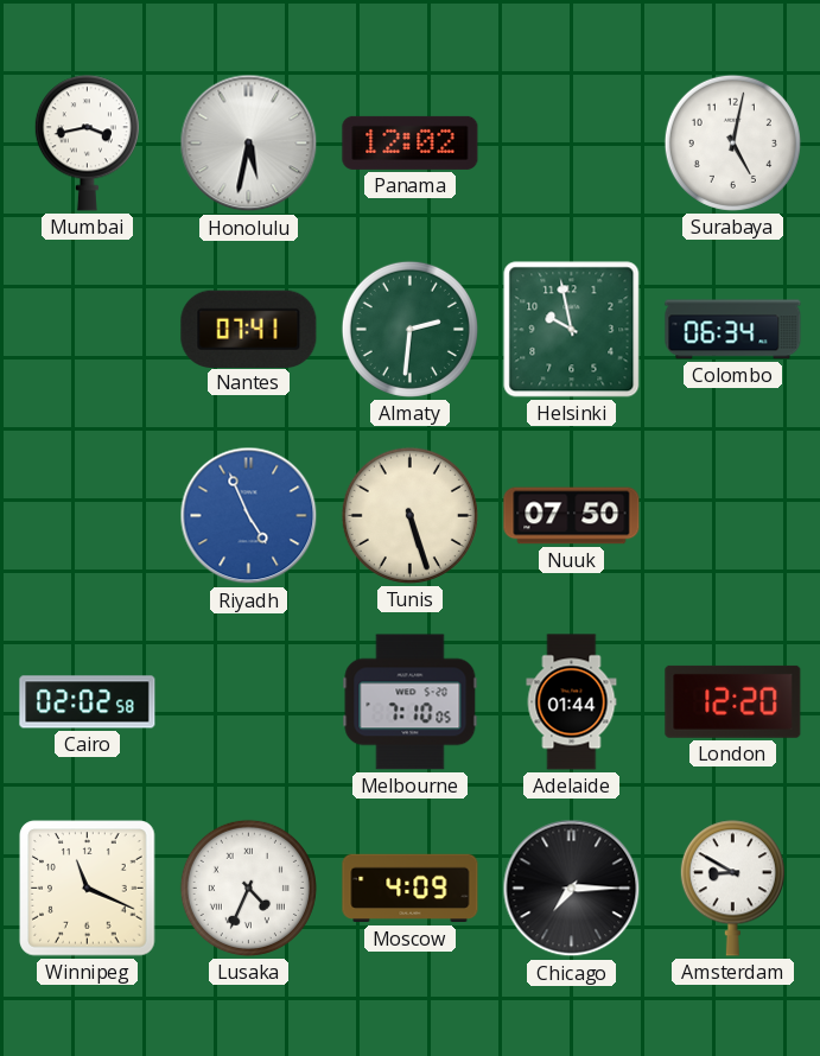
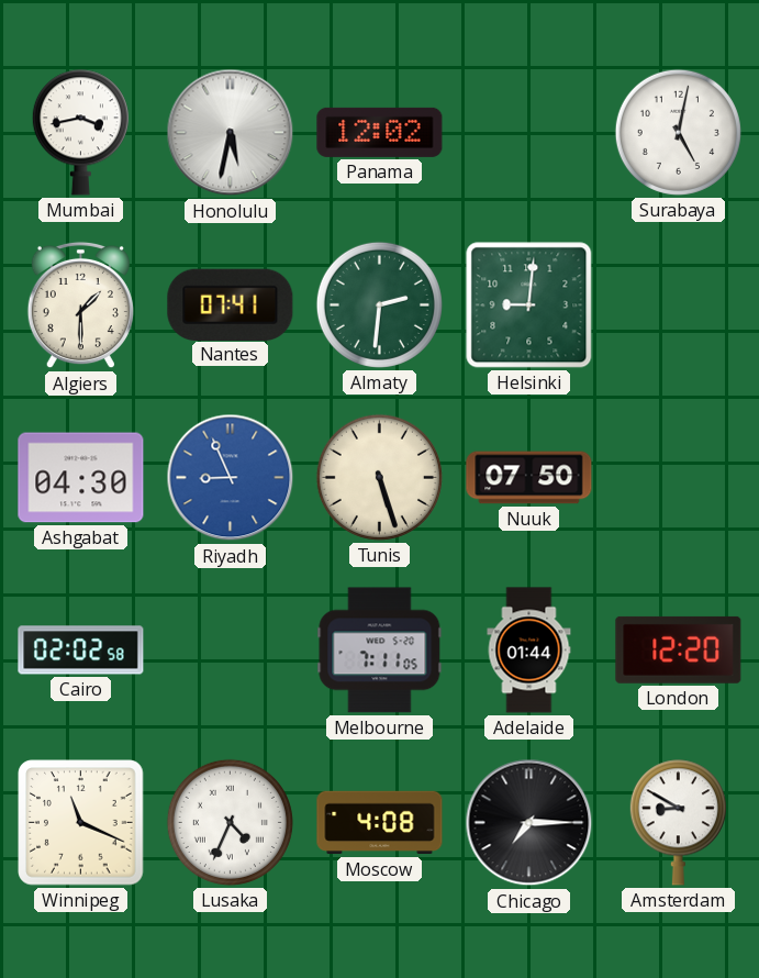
Algiers: none -> 1:30
Helsinki: 9:58 -> 9:01
Colombo: 06:34 -> none
Ashgabat: none -> 04:30
Riyadh: 4:56 -> 8:56
Melbourne: 7:10 -> 7:11
Moscow: 4:09 -> 4:08
